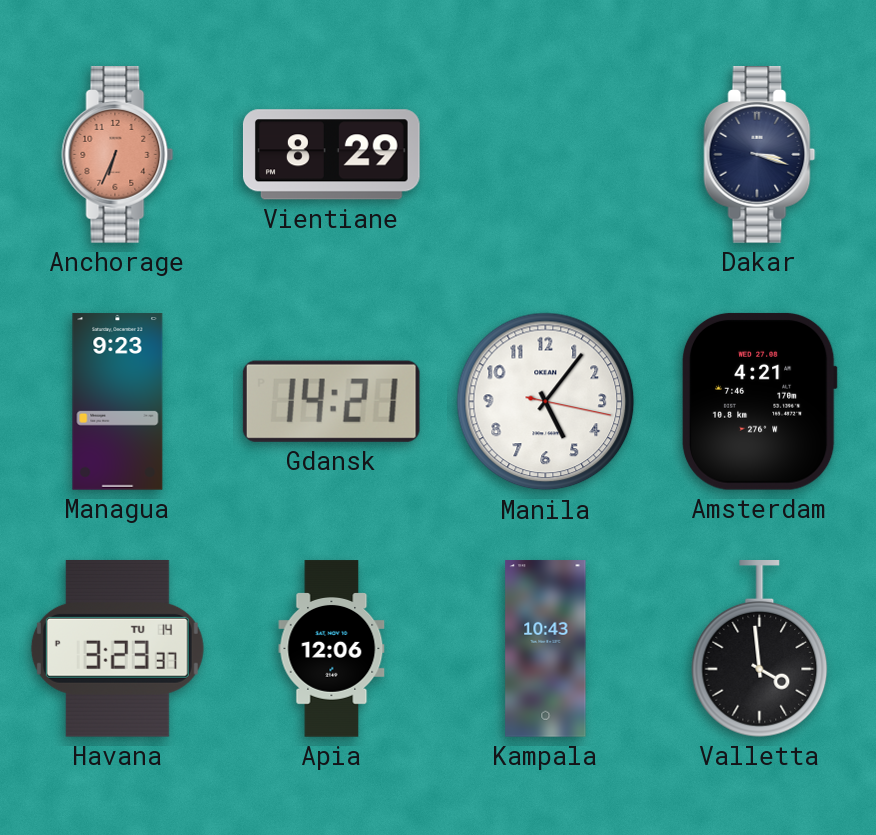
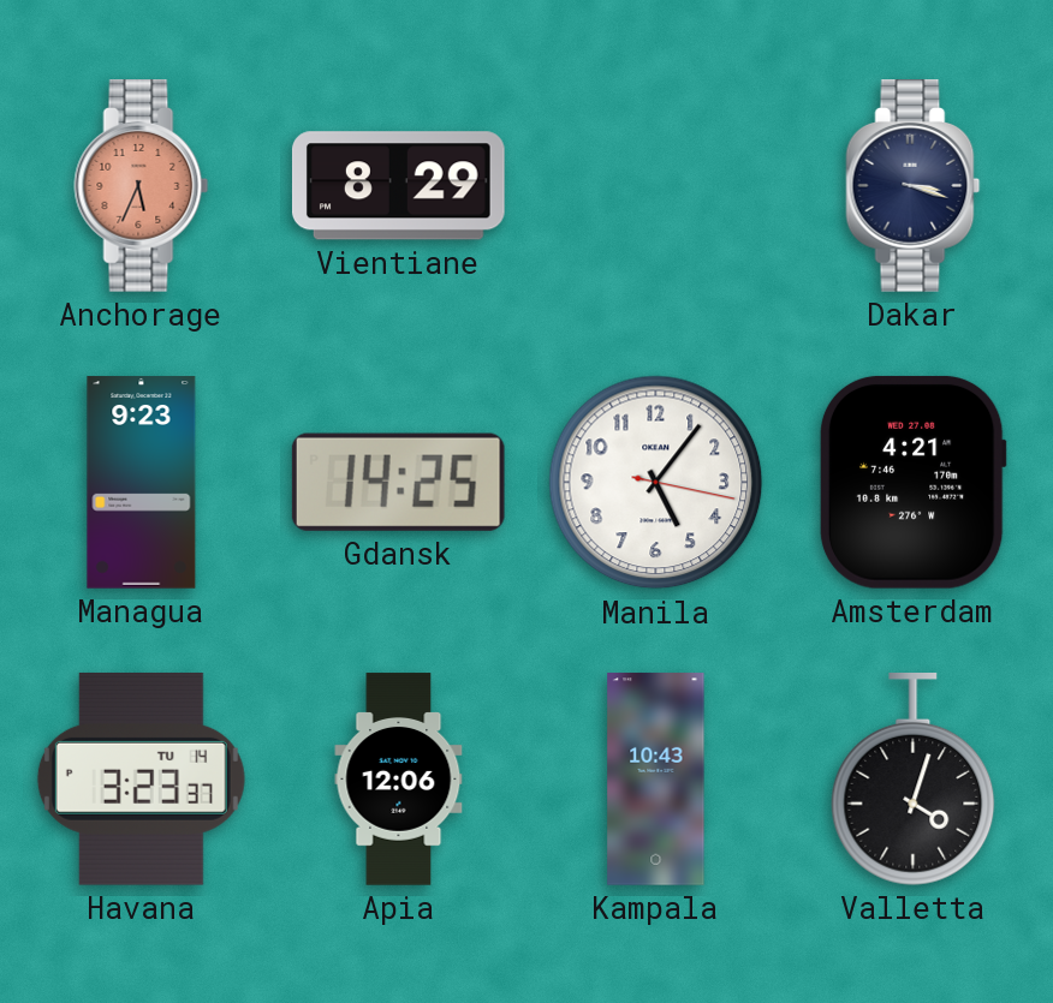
Anchorage: 6:34 -> 5:34
Gdansk: 14:21 -> 14:25
Valletta: 3:59 -> 4:03
